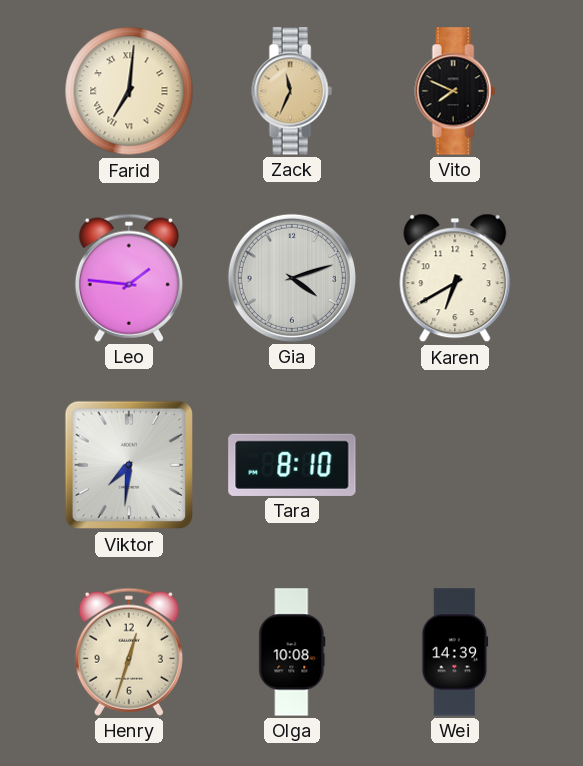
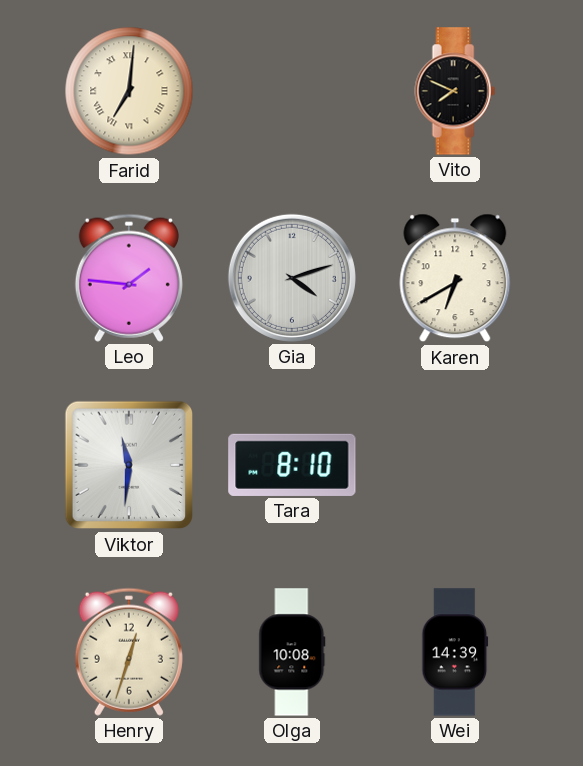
Zack: 11:34 -> none
Viktor: 7:31 -> 11:31
